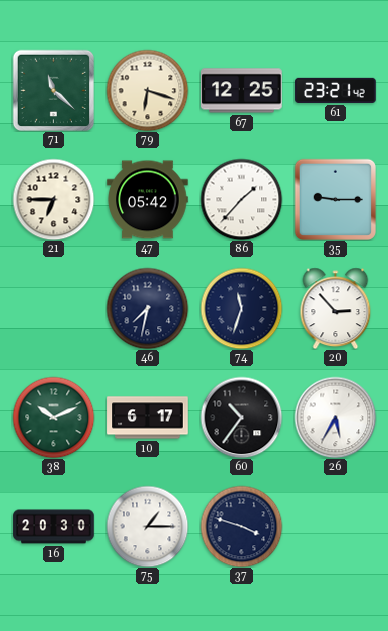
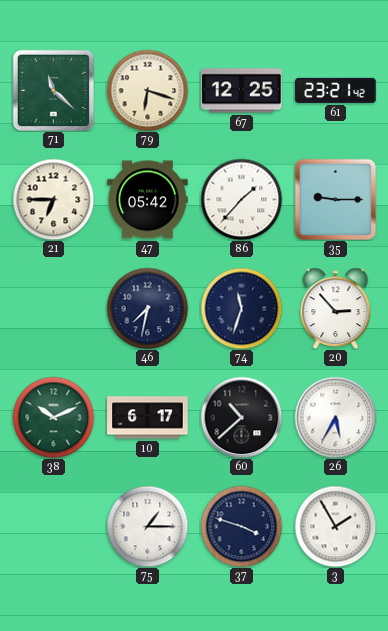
60: 10:36 -> 10:38
16: 20:30 -> none
3: none -> 1:55
